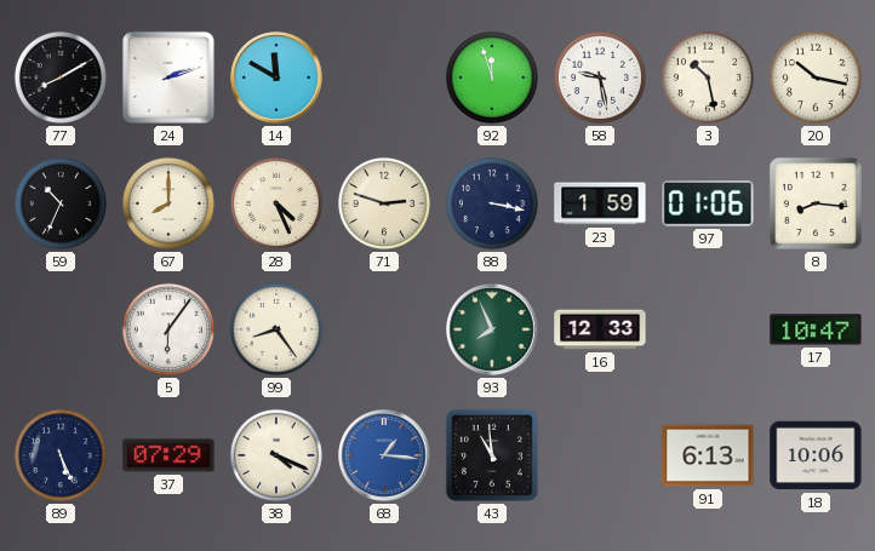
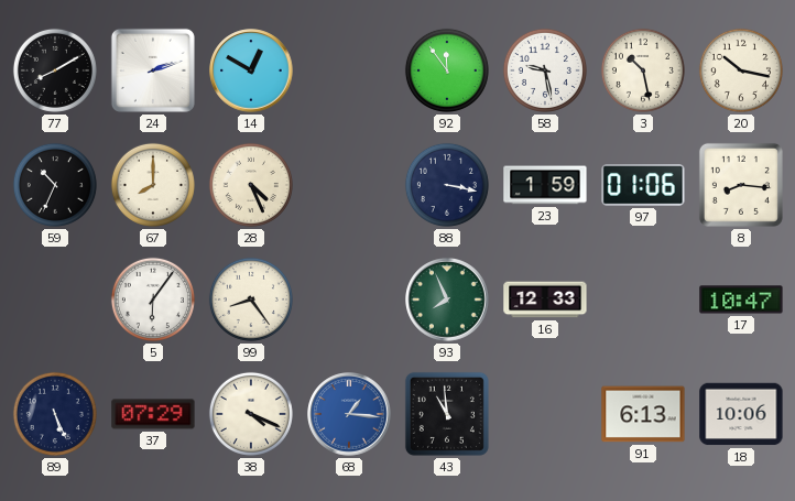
14: 11:50 -> 12:50
92: 11:57 -> 11:54
71: 2:48 -> none
